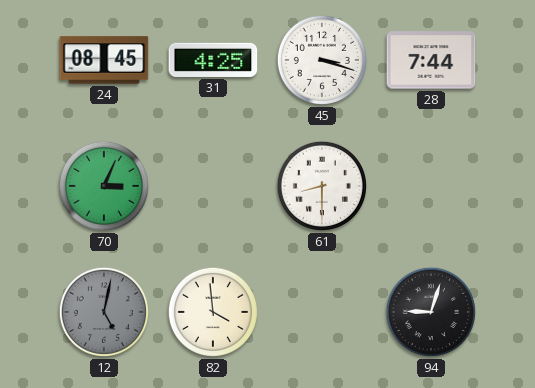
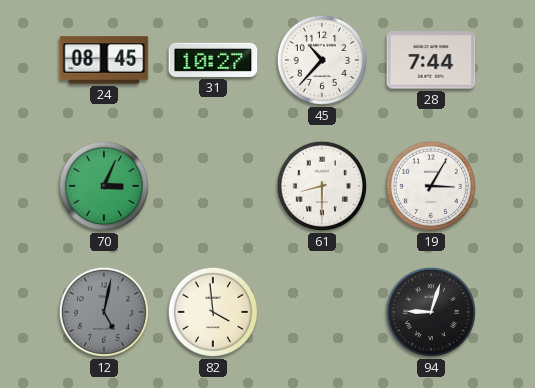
31: 4:25 -> 10:27
45: 3:18 -> 10:37
19: none -> 3:05
